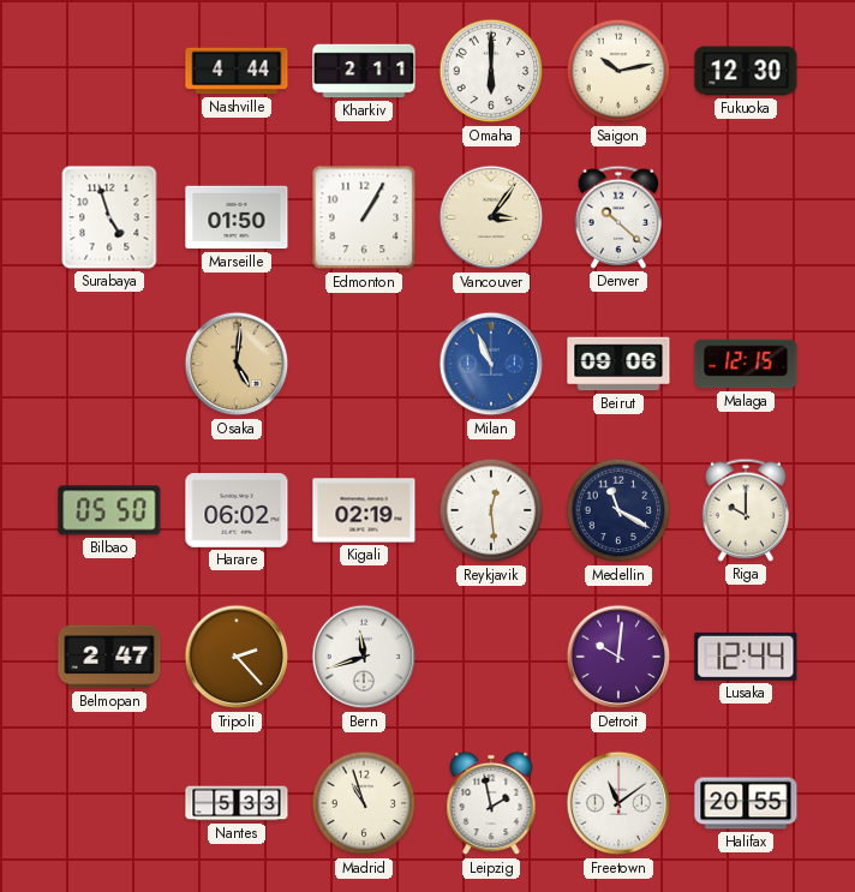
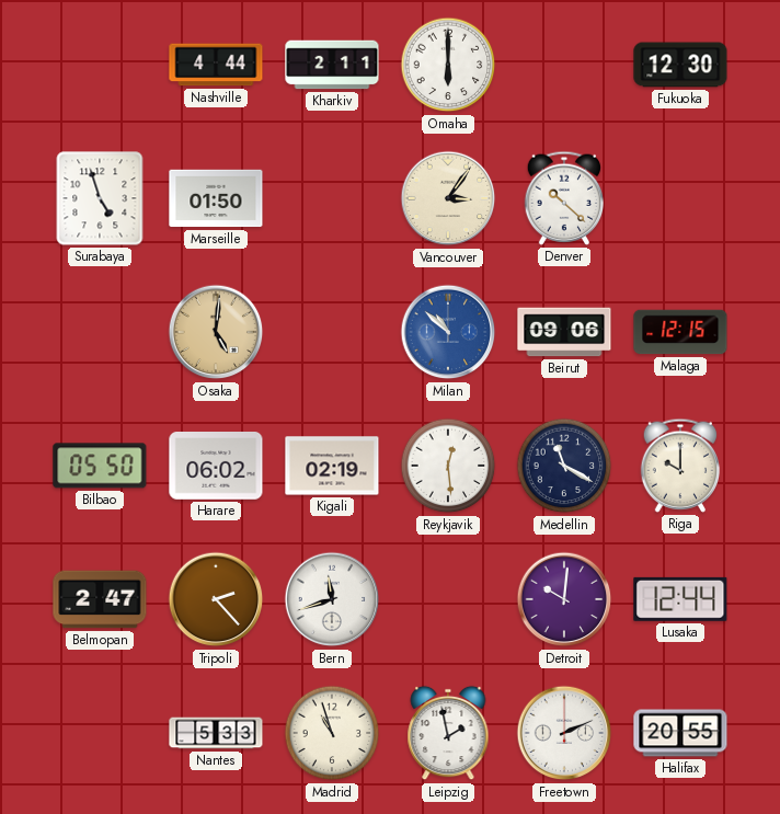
Saigon: 10:13 -> none
Edmonton: 1:05 -> none
Milan: 10:56 -> 10:52
Freetown: 11:09 -> 2:11
